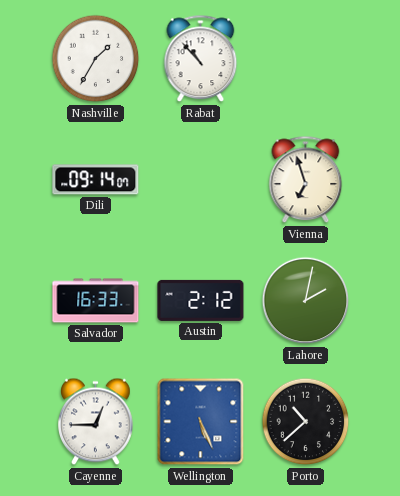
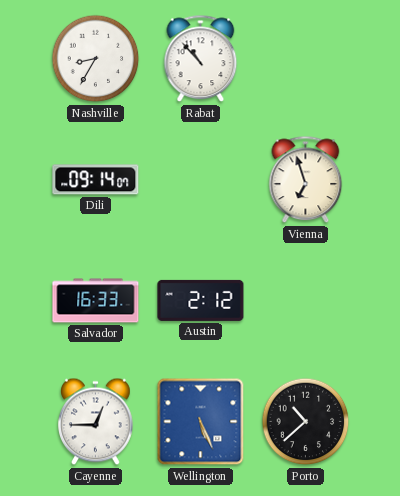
Nashville: 1:35 -> 8:35
Lahore: 2:02 -> none
